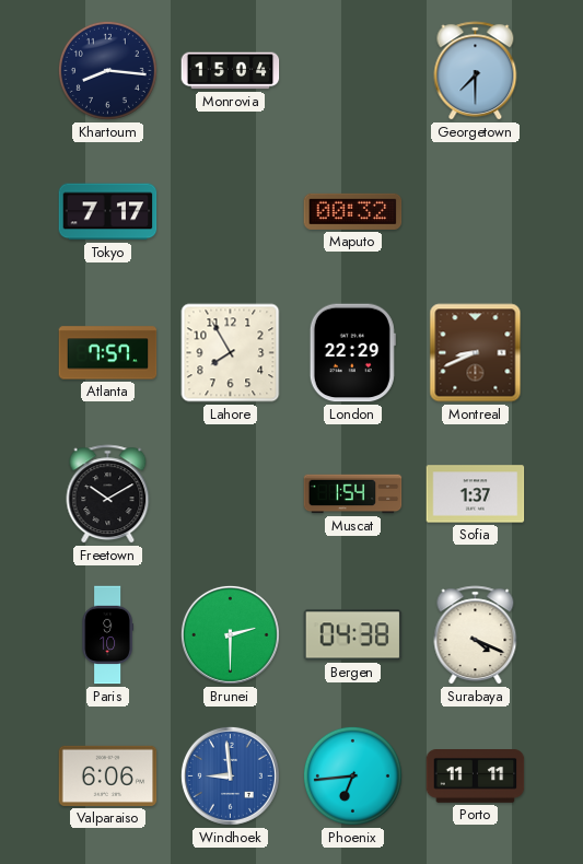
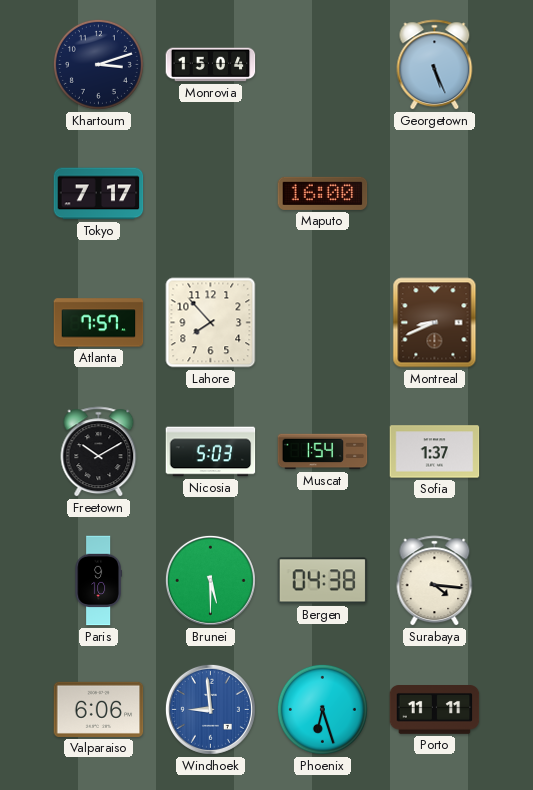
Khartoum: 8:16 -> 3:12
Georgetown: 7:30 -> 5:26
Maputo: 00:32 -> 16:00
Lahore: 7:55 -> 7:53
London: 22:29 -> none
Nicosia: none -> 5:03
Brunei: 2:30 -> 5:30
Surabaya: 4:19 -> 4:16
Phoenix: 6:44 -> 6:27
